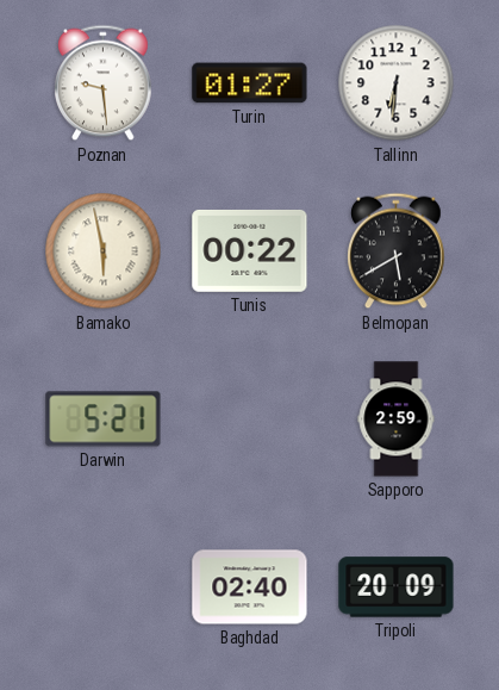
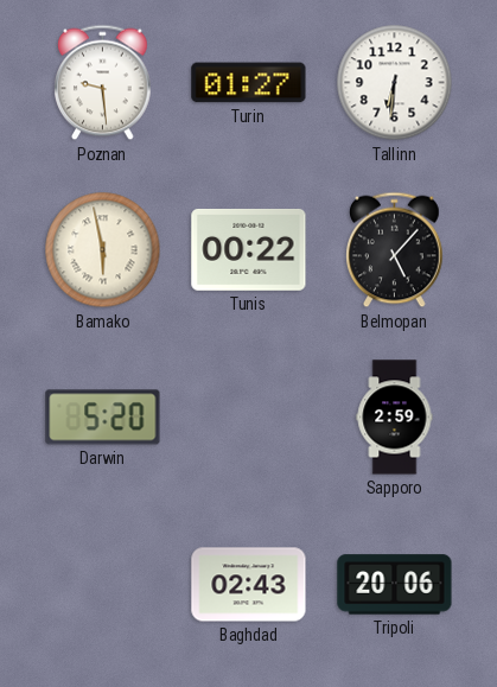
Belmopan: 5:40 -> 5:07
Darwin: 5:21 -> 5:20
Baghdad: 02:40 -> 02:43
Tripoli: 20:09 -> 20:06
